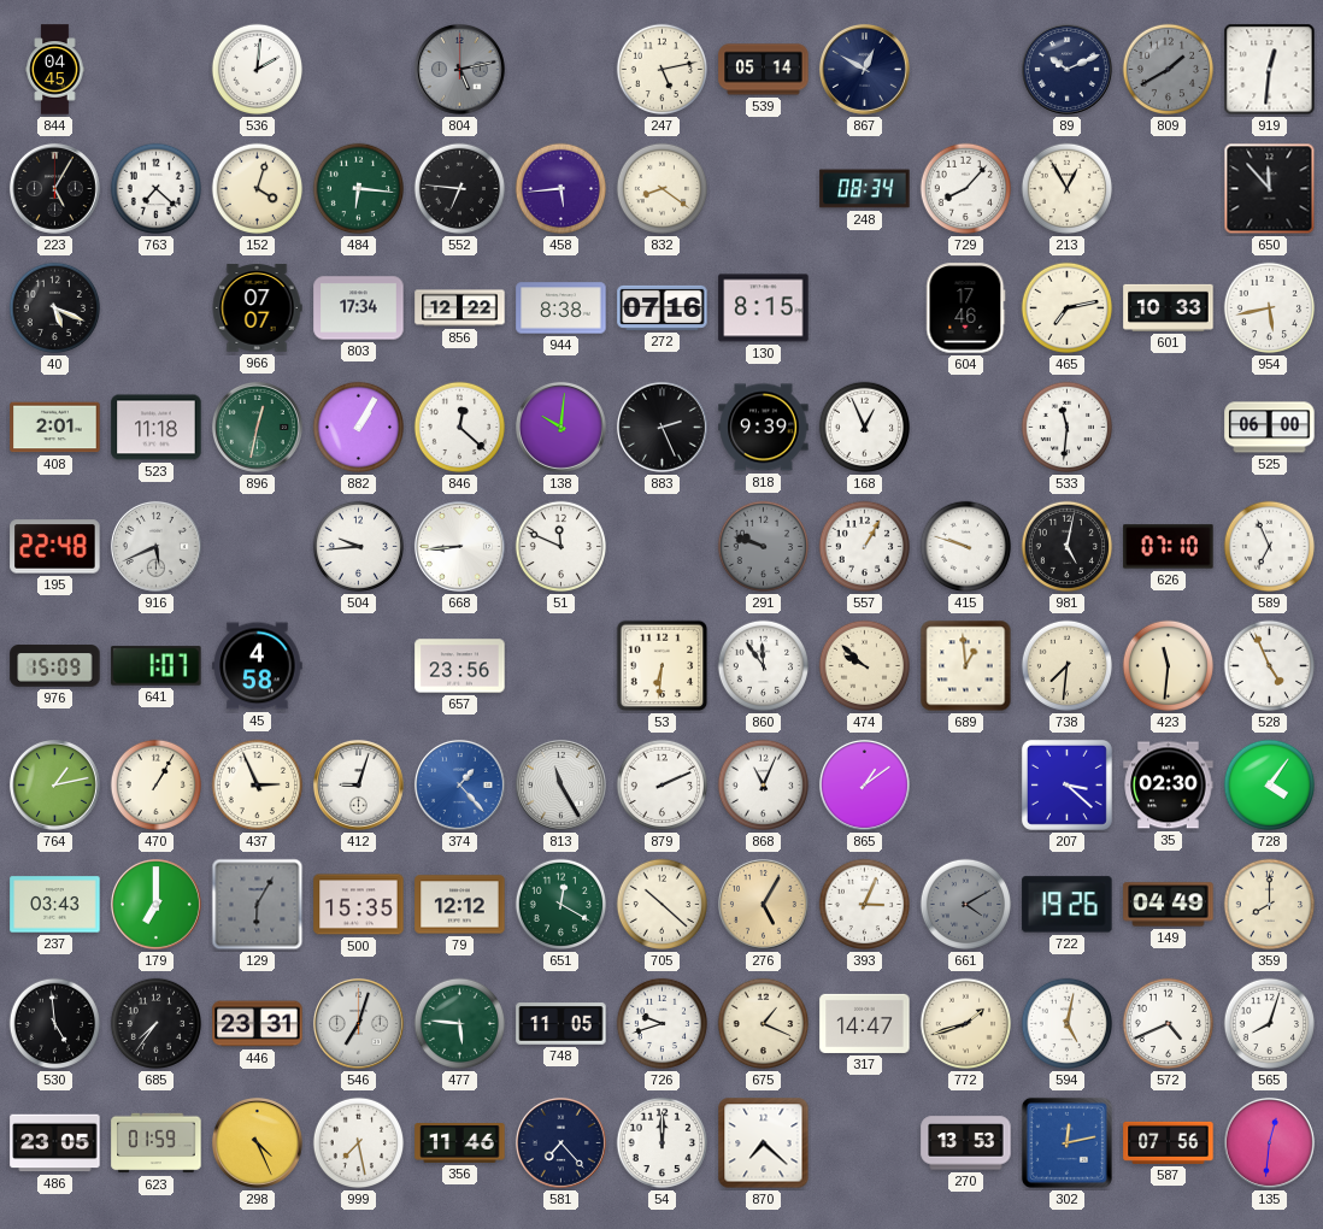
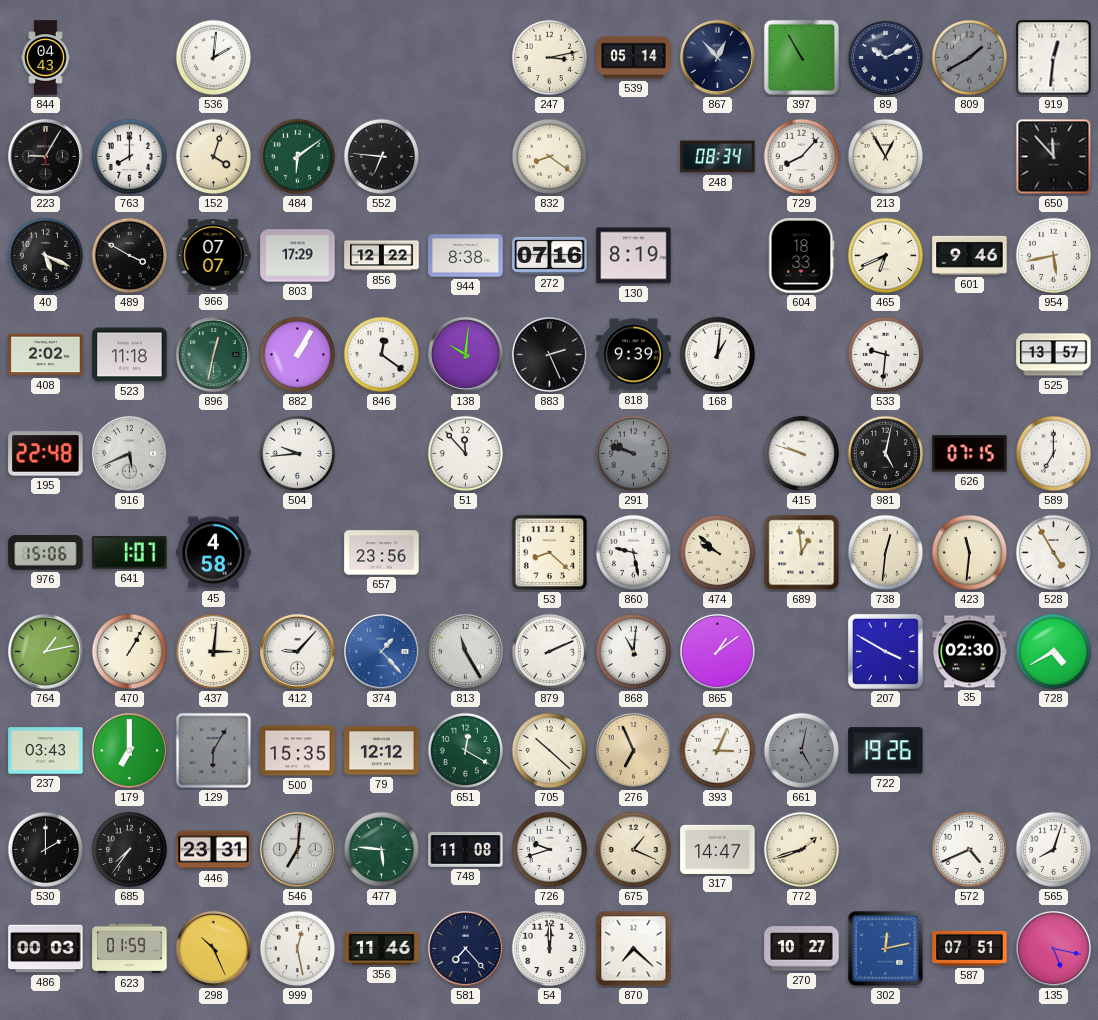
844: 04:45 -> 04:43
804: 5:13 -> none
247: 5:13 -> 3:13
867: 12:50 -> 12:53
397: none -> 10:55
223: 5:05 -> 9:05
763: 7:22 -> 8:00
484: 6:16 -> 6:09
458: 5:44 -> none
489: none -> 3:50
803: 17:34 -> 17:29
130: 8:15 -> 8:19
604: 17:46 -> 18:33
465: 7:13 -> 6:41
601: 10:33 -> 9:46
408: 2:01 -> 2:02
846: 12:22 -> 12:21
168: 12:56 -> 1:01
533: 11:31 -> 9:31
525: 06:00 -> 13:57
668: 8:44 -> none
51: 11:49 -> 11:53
557: 1:05 -> none
626: 07:10 -> 07:15
589: 6:56 -> 7:00
976: 15:09 -> 15:06
53: 6:31 -> 8:22
860: 11:54 -> 9:28
738: 7:31 -> 12:31
528: 4:56 -> 4:55
437: 2:56 -> 3:01
412: 9:03 -> 9:07
868: 11:04 -> 11:01
207: 3:22 -> 3:50
728: 4:06 -> 4:40
276: 5:05 -> 6:56
661: 4:10 -> 5:02
149: 04:49 -> none
359: 8:00 -> none
530: 4:59 -> 2:00
546: 7:03 -> 7:01
748: 11:05 -> 11:08
594: 5:02 -> none
486: 23:05 -> 00:03
298: 4:26 -> 10:26
999: 7:28 -> 12:28
270: 13:53 -> 10:27
587: 07:56 -> 07:51
135: 12:31 -> 5:17
